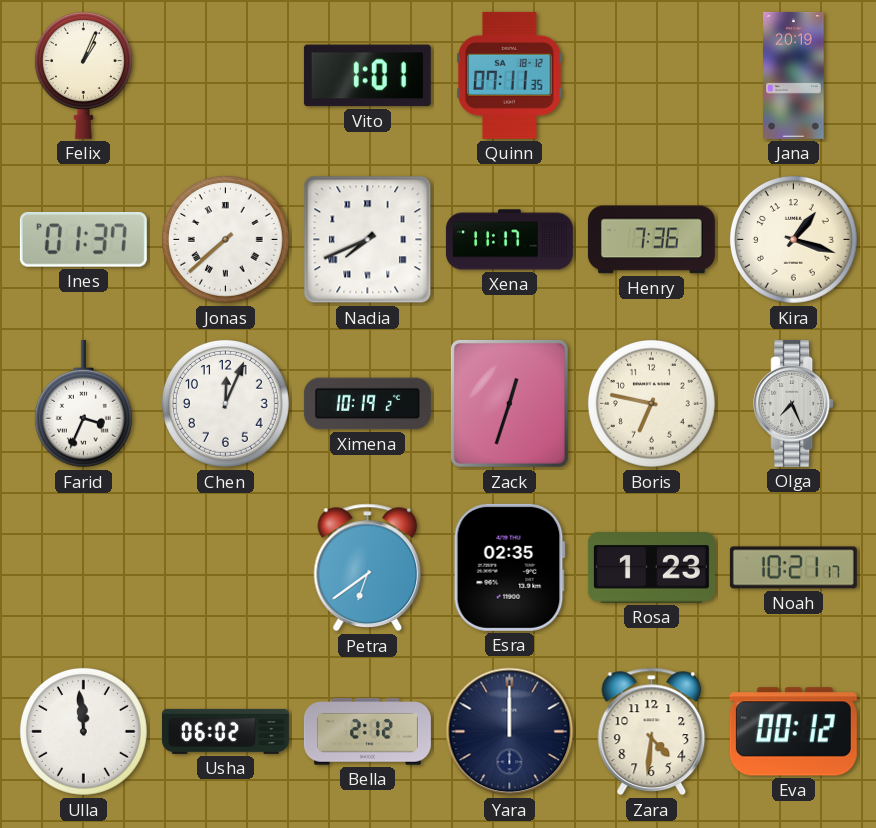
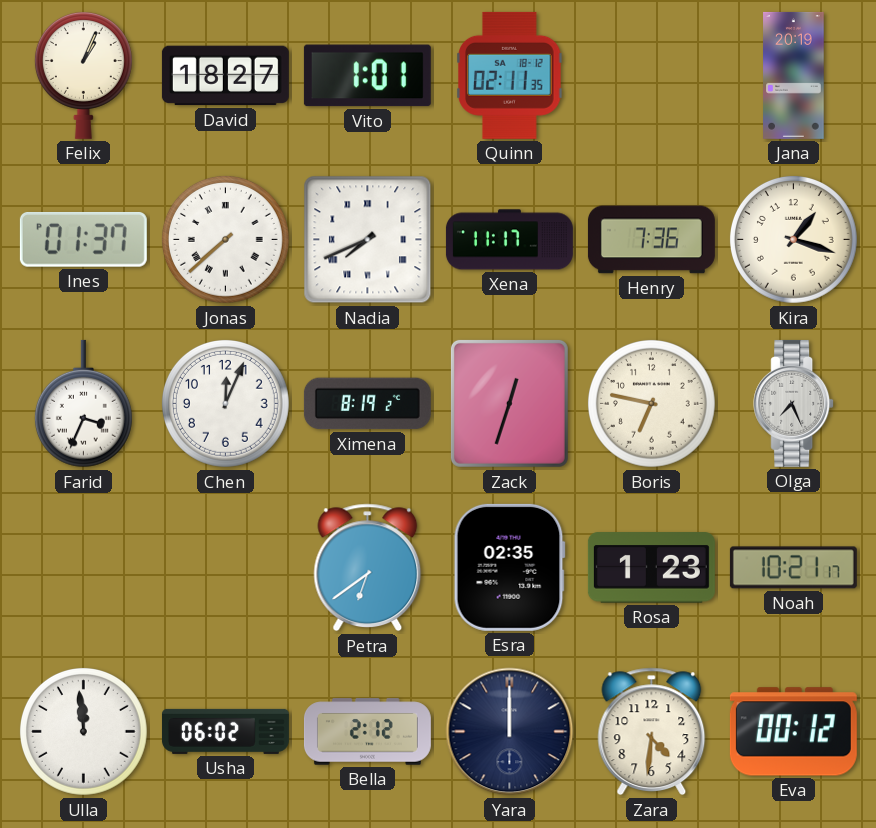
David: none -> 18:27
Quinn: 07:11 -> 02:11
Ximena: 10:19 -> 8:19
